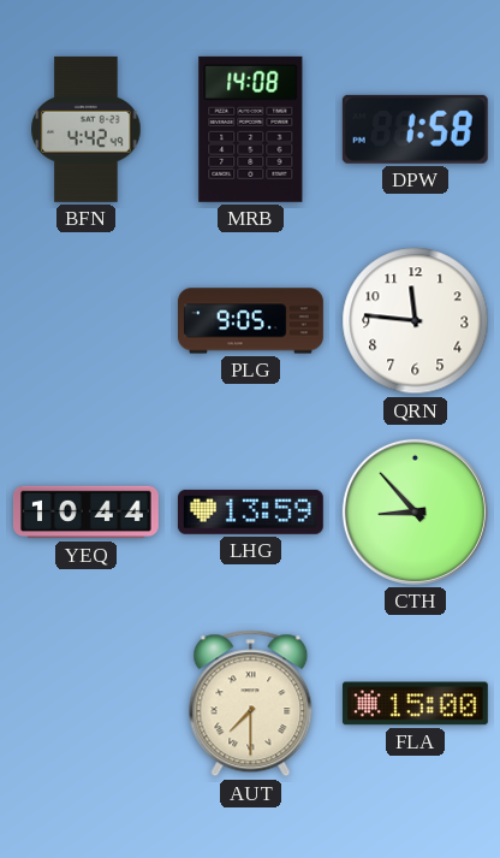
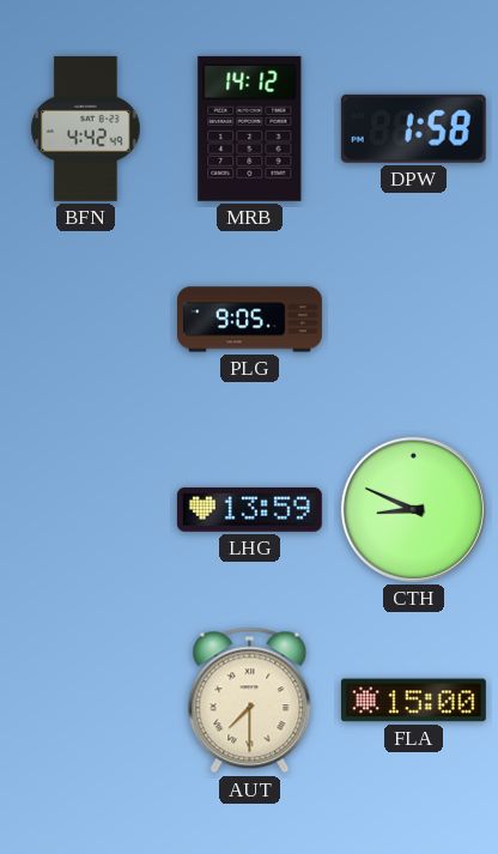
MRB: 14:08 -> 14:12
QRN: 11:46 -> none
YEQ: 10:44 -> none
CTH: 8:53 -> 8:49
